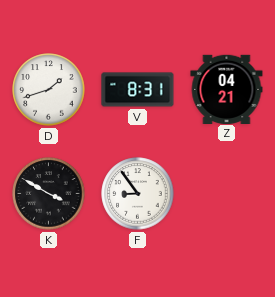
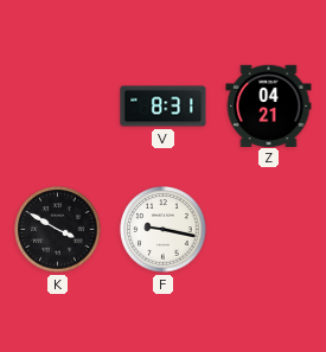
D: 1:42 -> none
F: 8:54 -> 9:17
